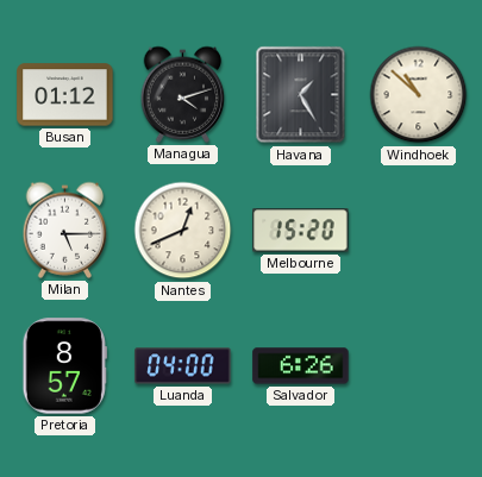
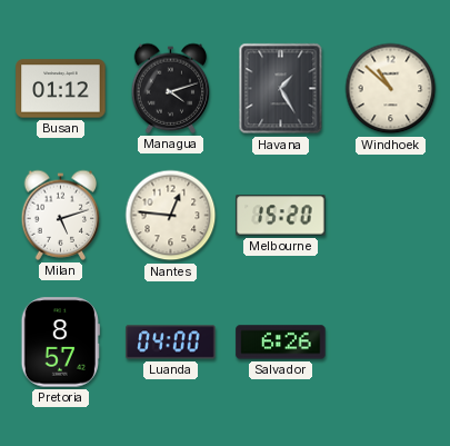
Milan: 5:15 -> 5:12
Nantes: 12:41 -> 12:46
